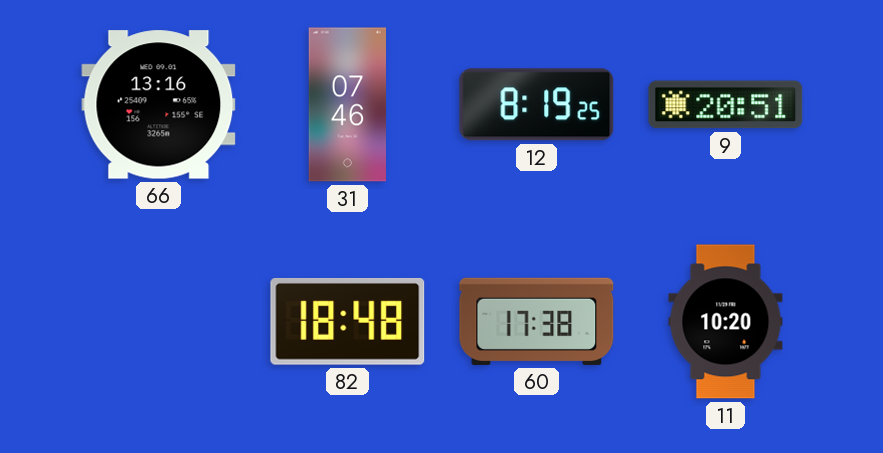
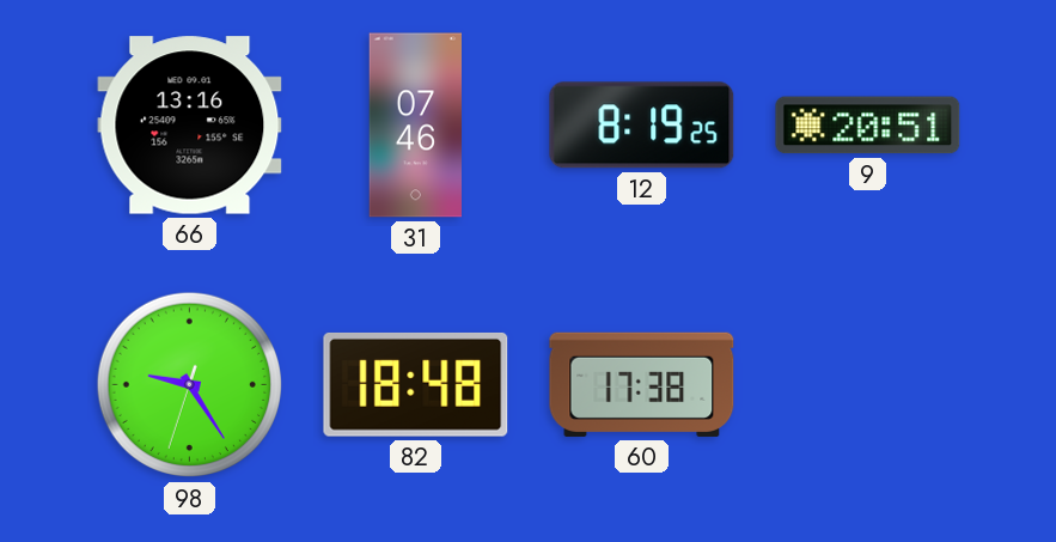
98: none -> 9:24
11: 10:20 -> none
